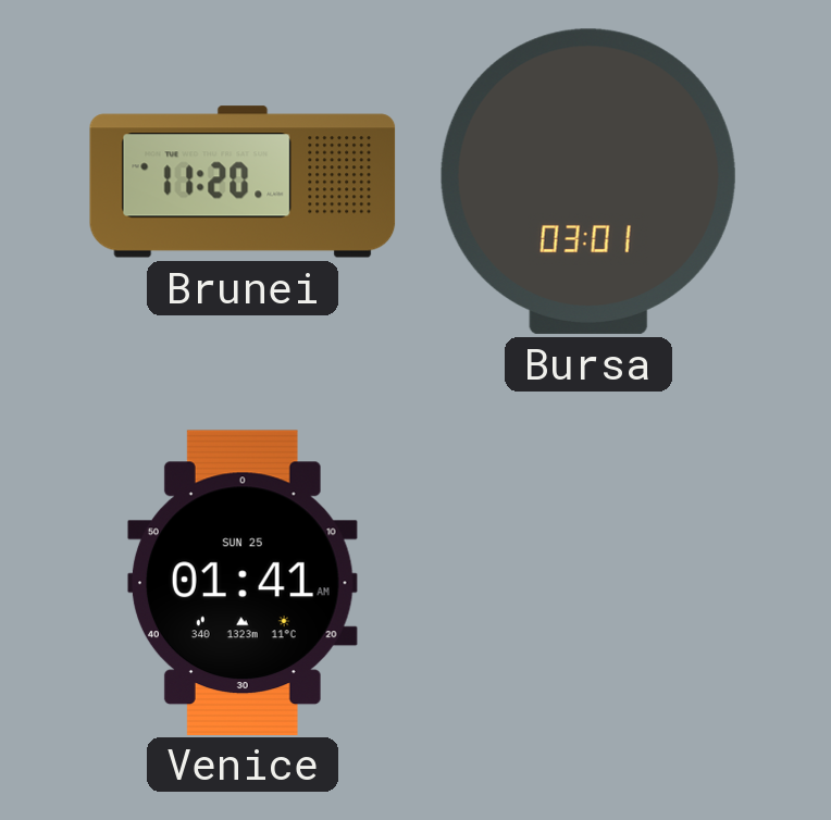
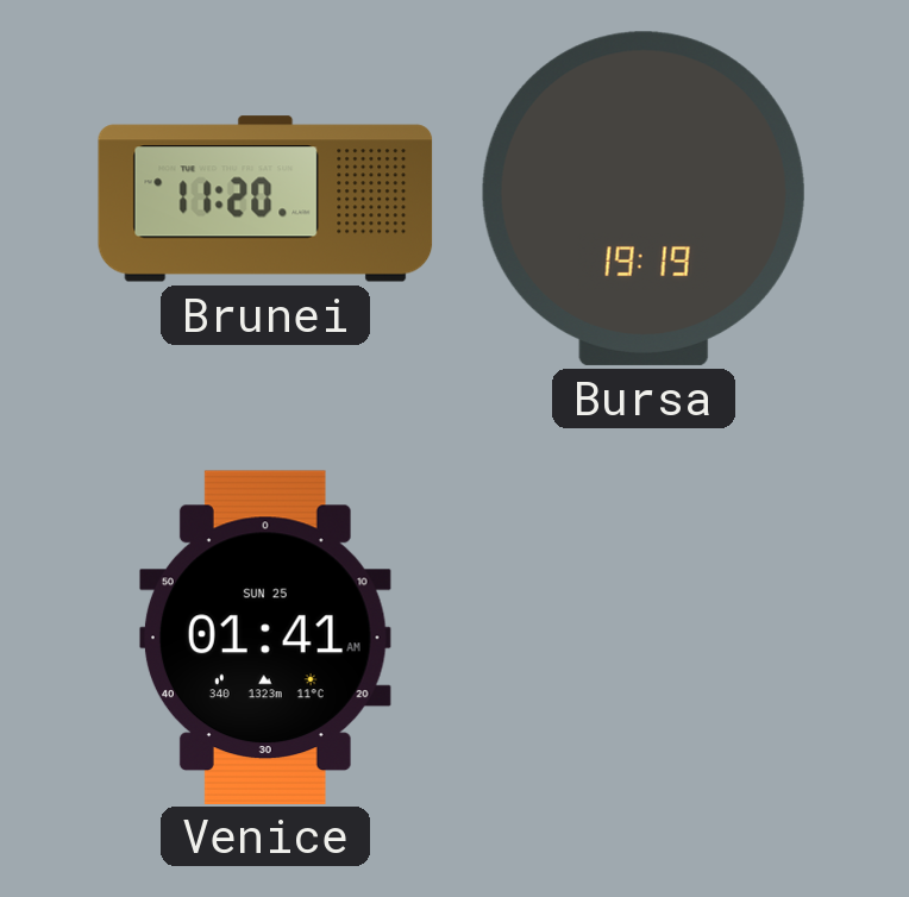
Bursa: 03:01 -> 19:19
